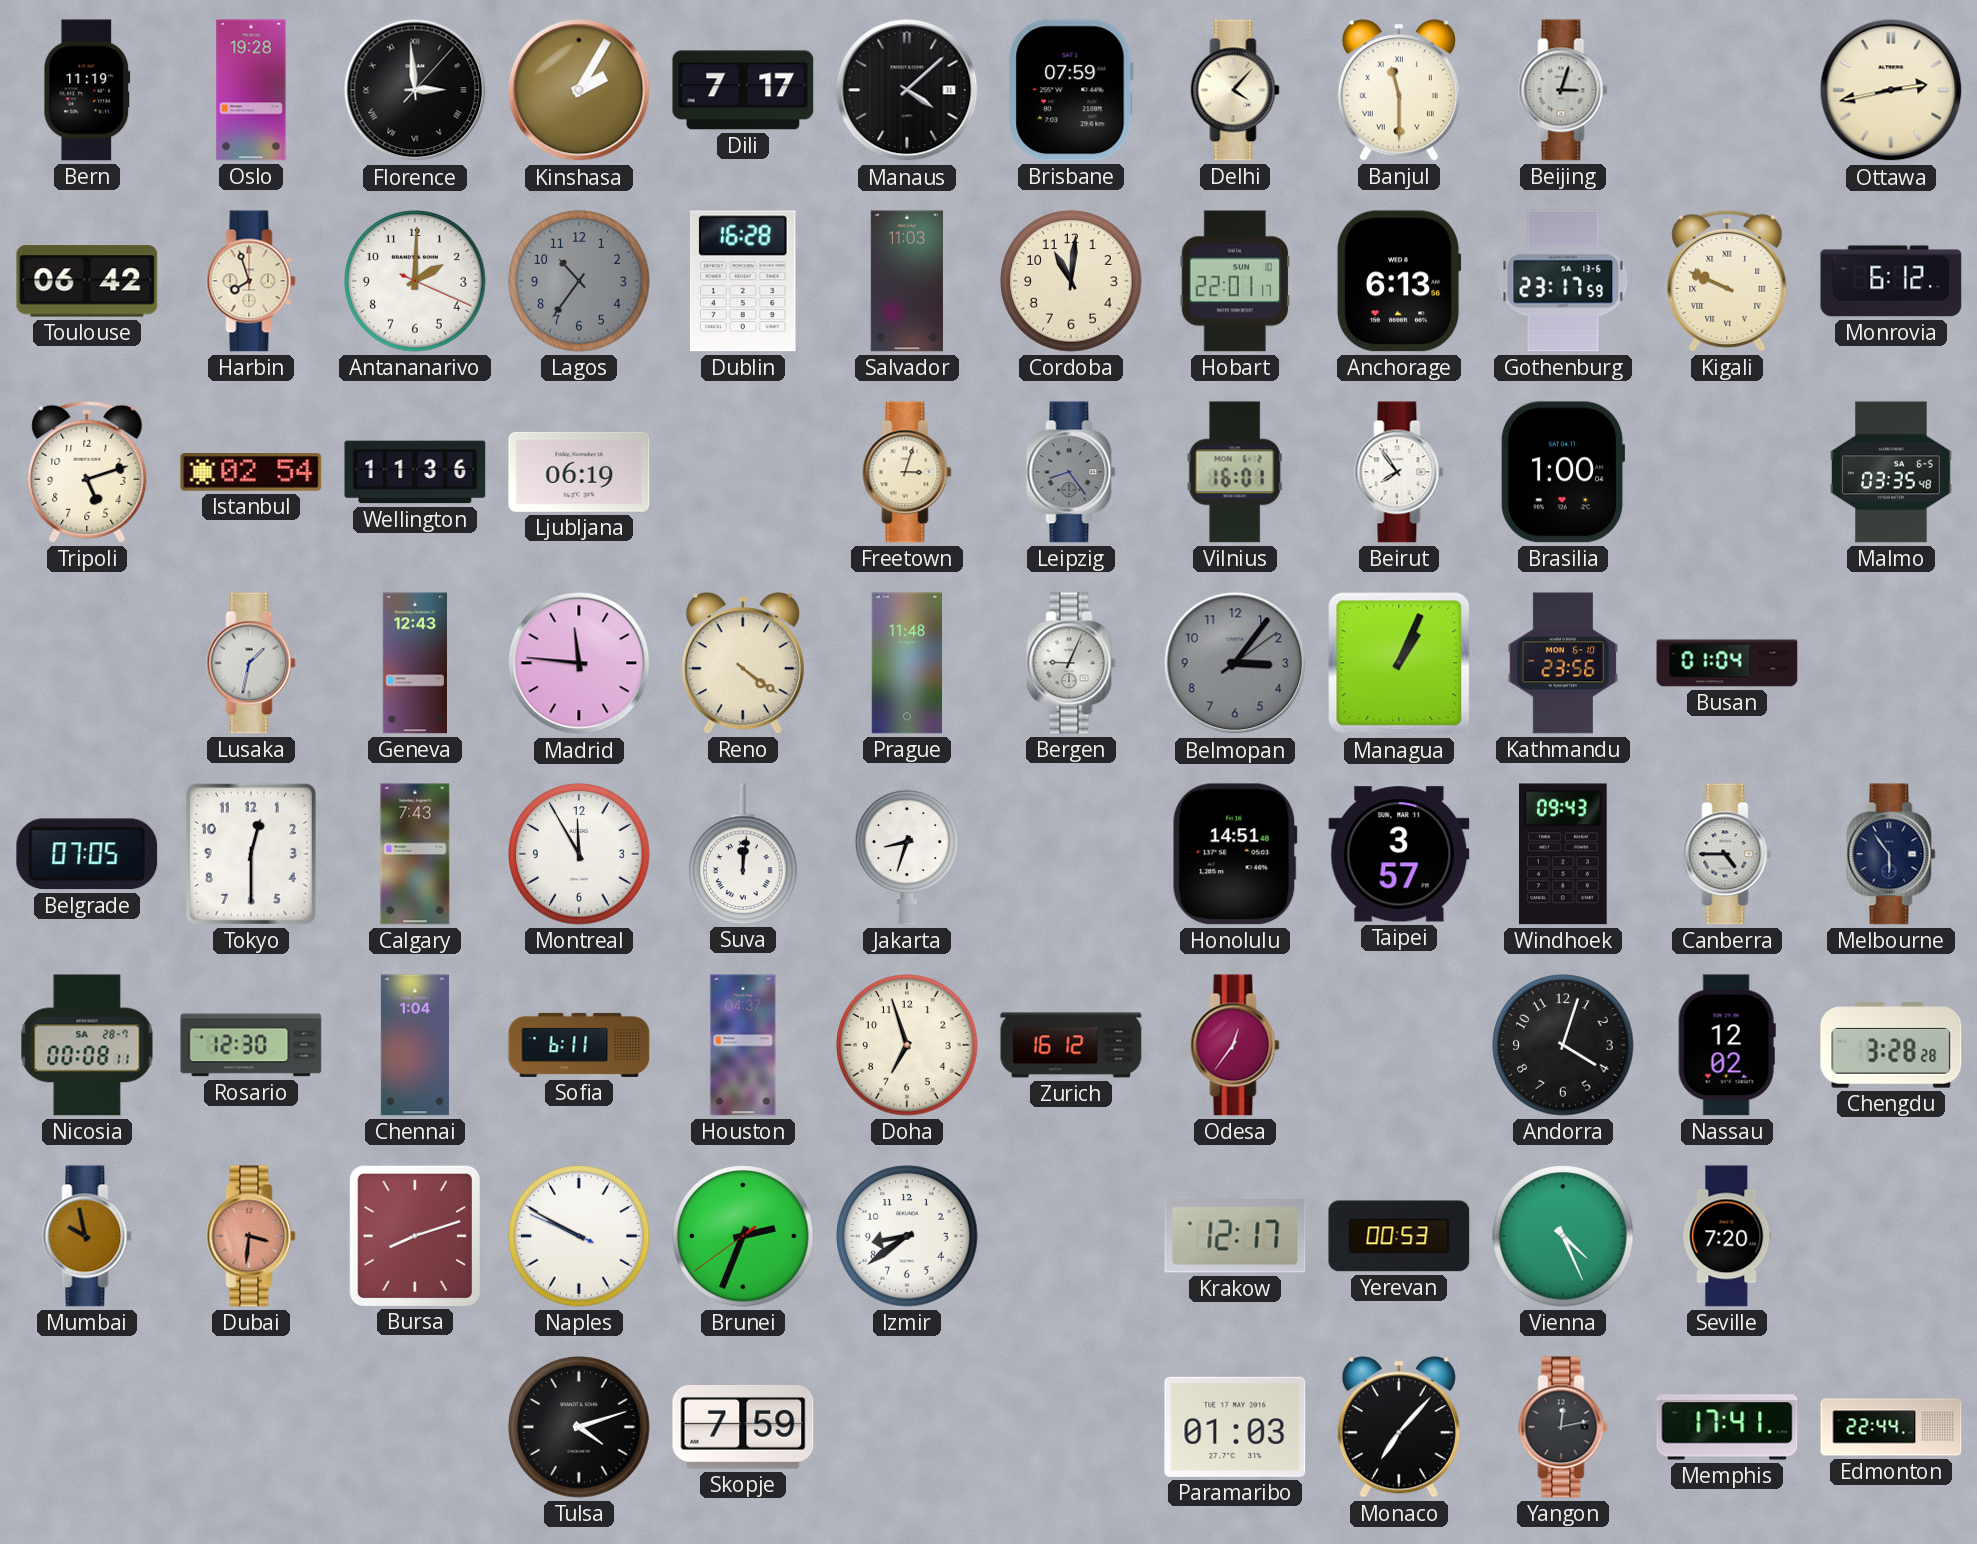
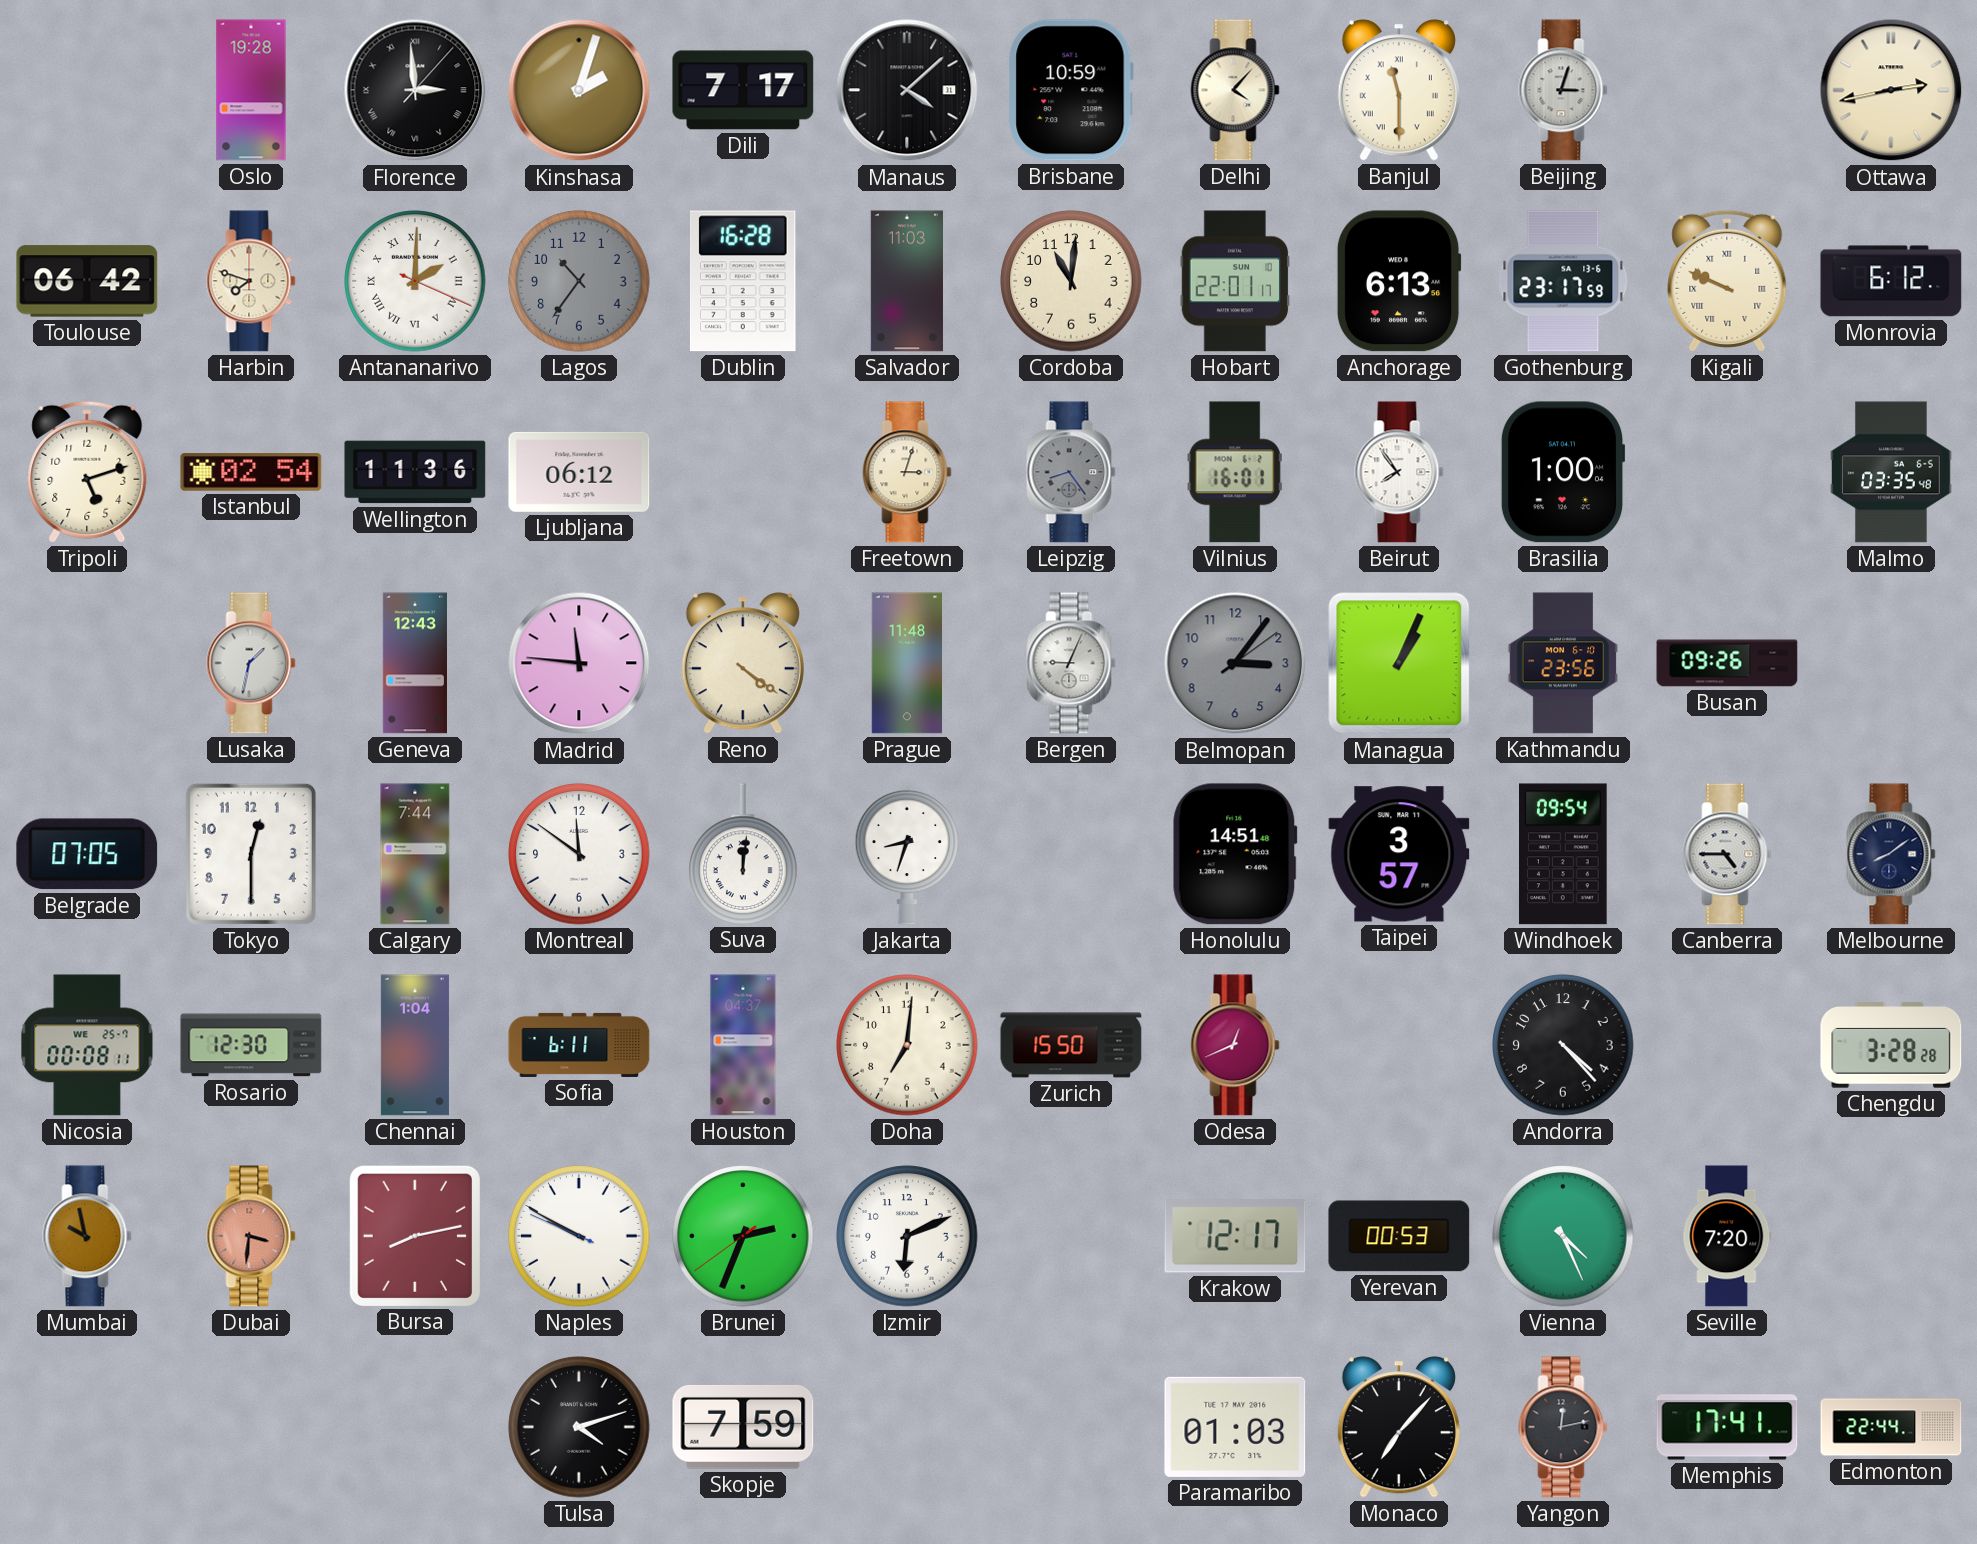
Bern: 11:19 -> none
Kinshasa: 2:05 -> 2:03
Brisbane: 07:59 -> 10:59
Harbin: 7:57 -> 7:48
Antananarivo numerals: Arabic -> Roman
Ljubljana: 06:19 -> 06:12
Busan: 01:04 -> 09:26
Calgary: 7:43 -> 7:44
Montreal: 11:55 -> 11:51
Windhoek: 09:43 -> 09:54
Melbourne: 5:54 -> 8:09
Nicosia date: SA 28-7 -> WE 25-7
Doha: 6:57 -> 7:01
Zurich: 16:12 -> 15:50
Odesa: 12:36 -> 12:41
Andorra: 4:03 -> 4:23
Nassau: 12:02 -> none
Bursa: 8:12 -> 8:13
Izmir: 8:39 -> 6:11
